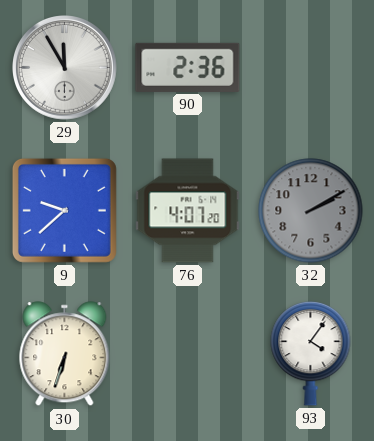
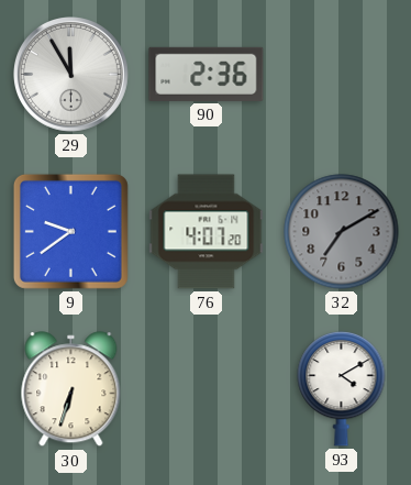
9: 9:38 -> 9:39
32: 2:10 -> 7:10
93: 4:06 -> 4:10
